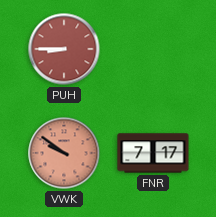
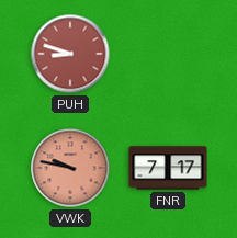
PUH: 8:45 -> 8:48
VWK: 9:51 -> 9:47
